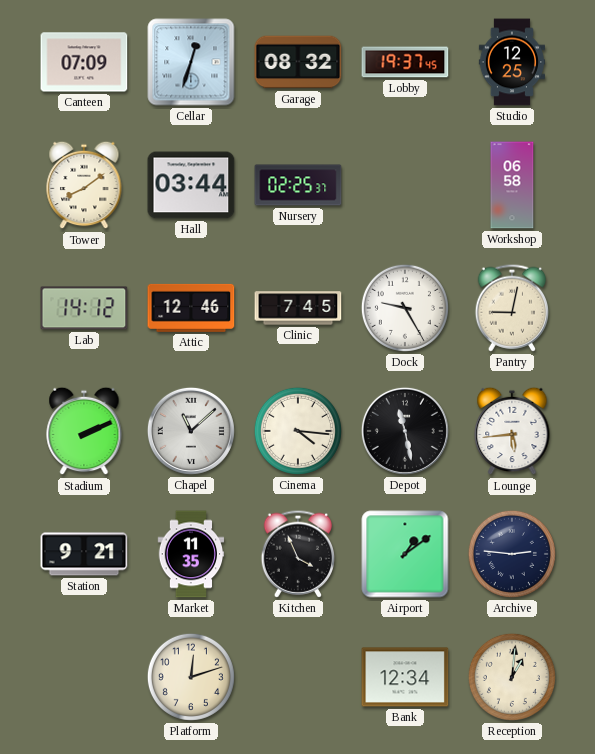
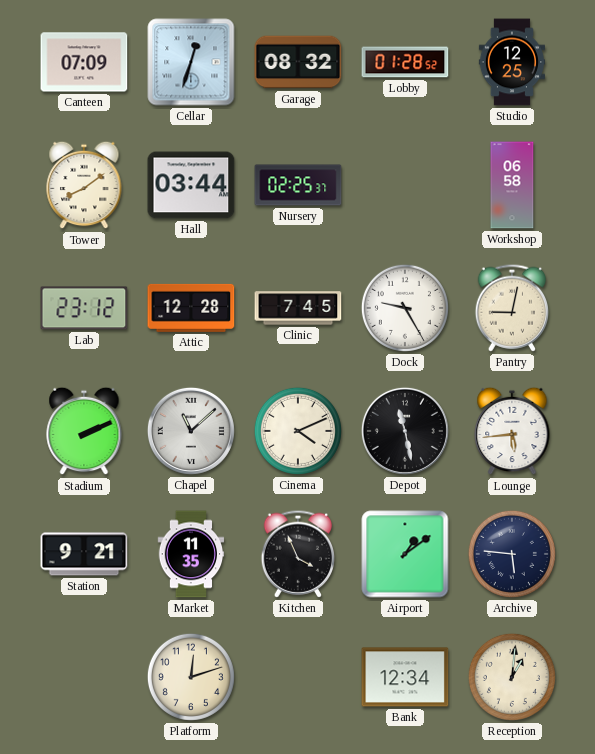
Lobby: 19:37 -> 01:28
Lab: 14:12 -> 23:12
Attic: 12:46 -> 12:28
Cinema: 4:16 -> 4:11
Archive: 2:46 -> 5:46
